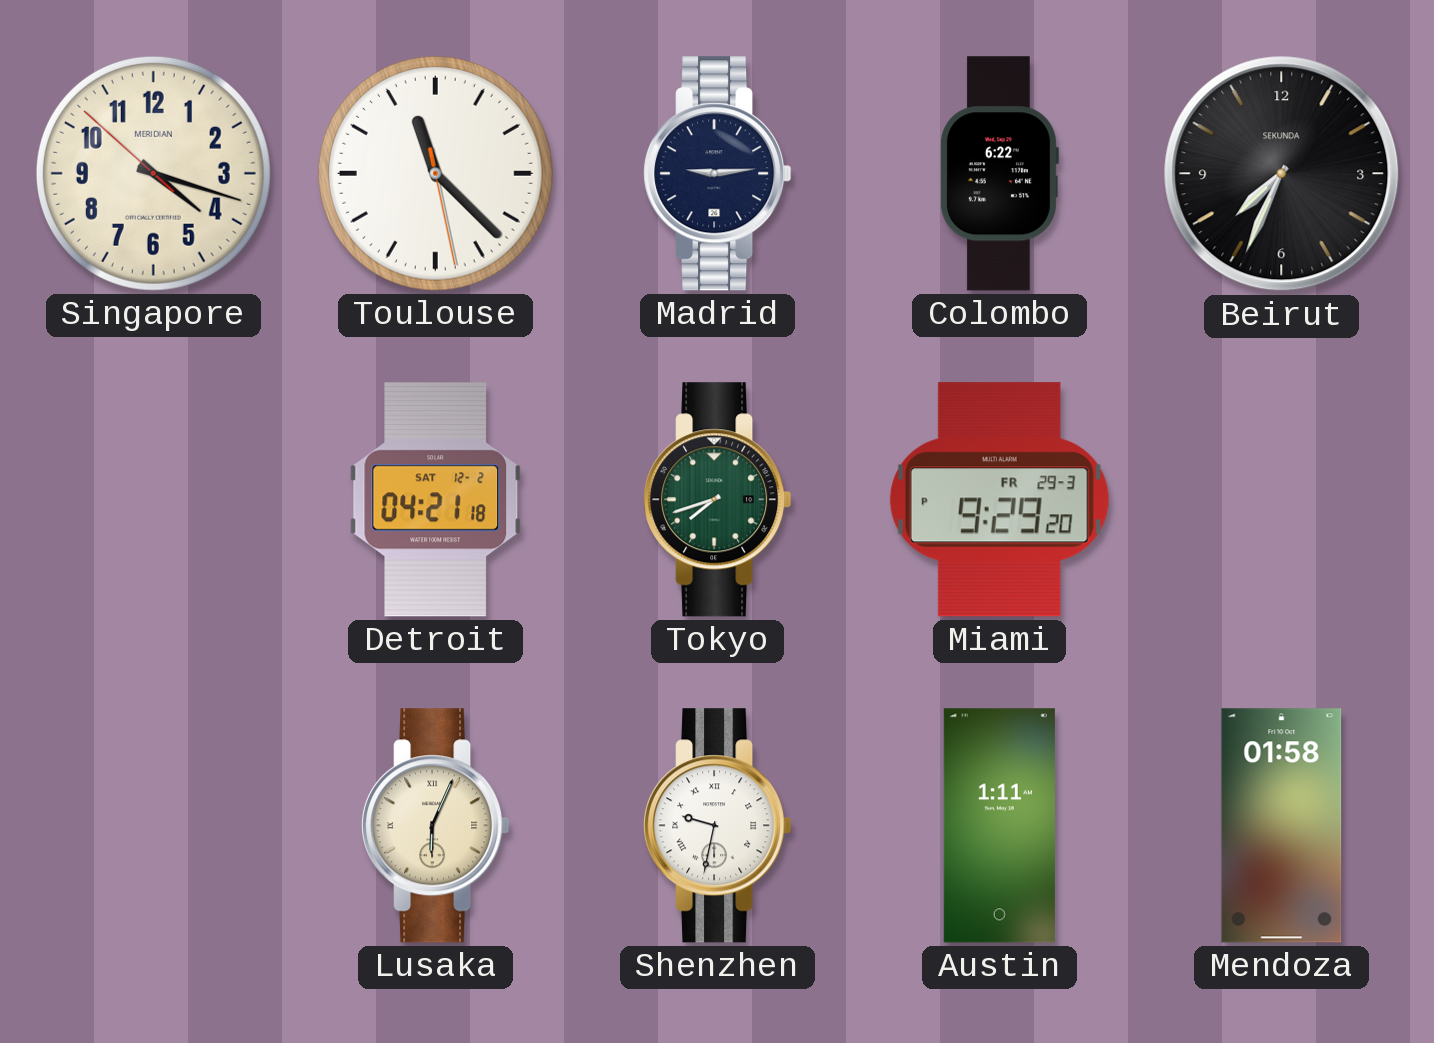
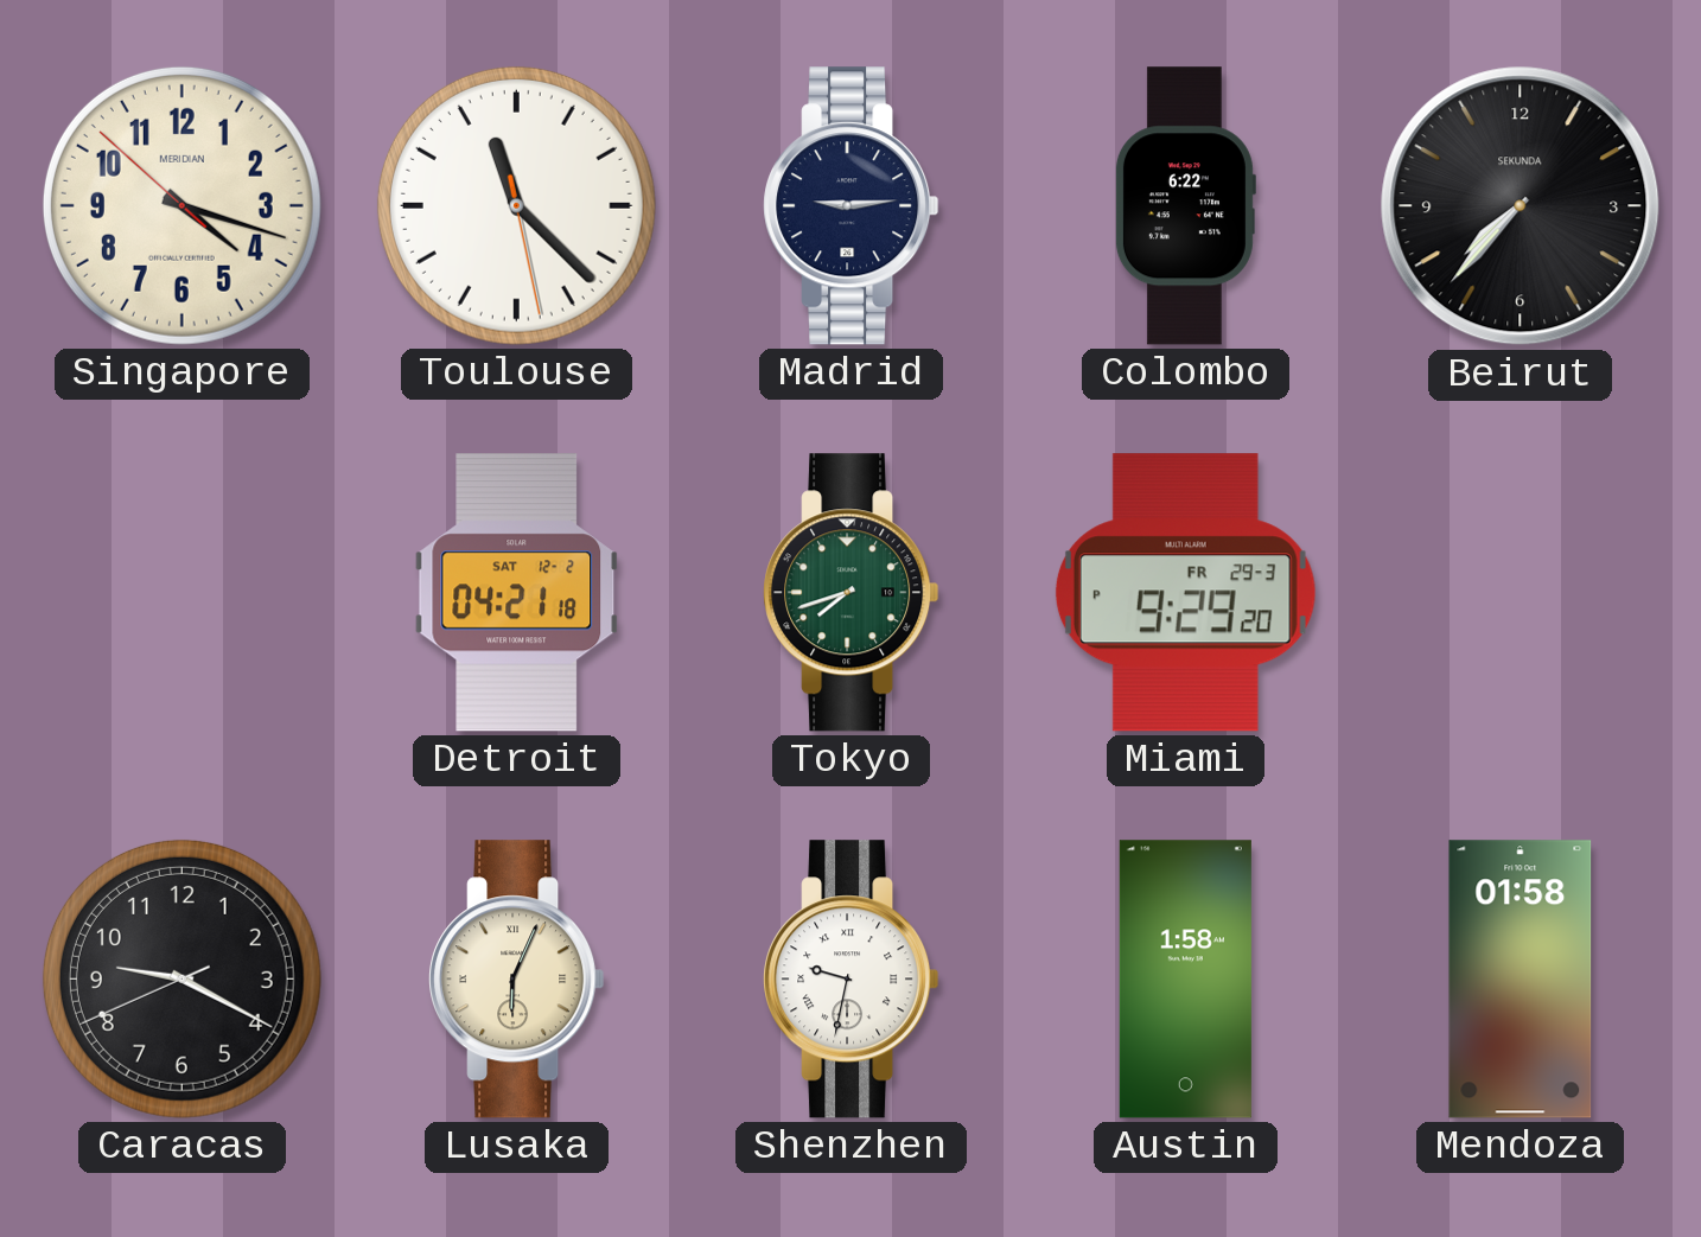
Beirut: 7:34 -> 7:37
Caracas: none -> 9:19
Austin: 1:11 -> 1:58
